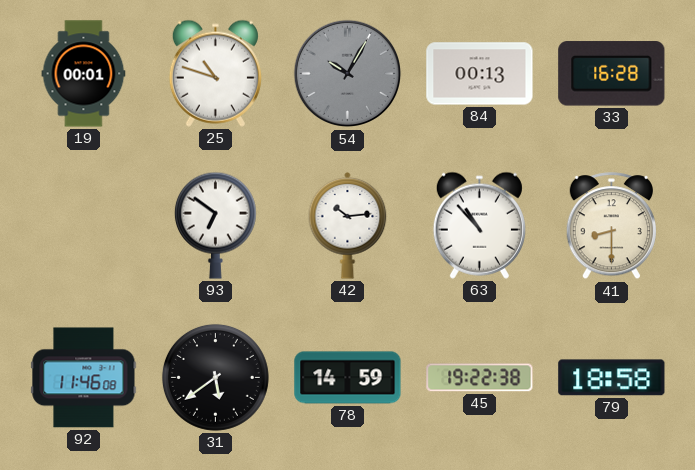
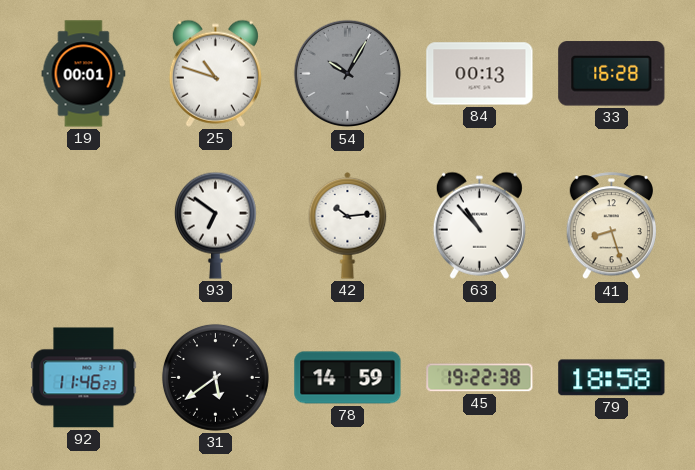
41: 8:30 -> 8:27
92: 11:46:08 -> 11:46:23
